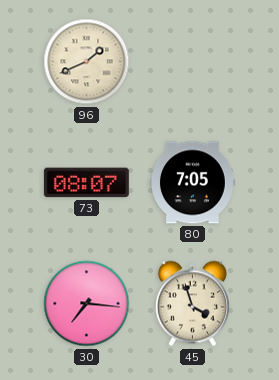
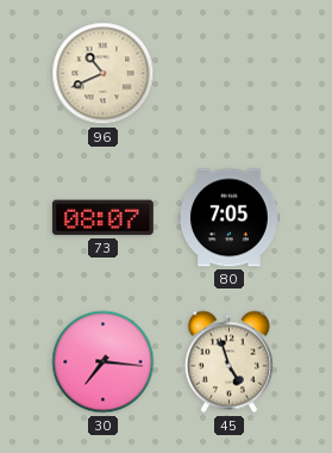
96: 1:41 -> 10:41
45: 3:57 -> 4:57
